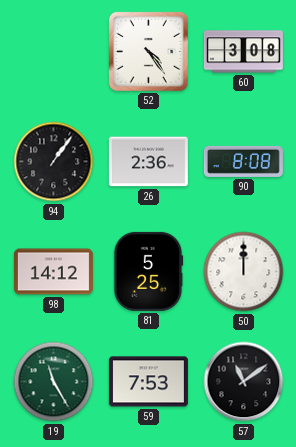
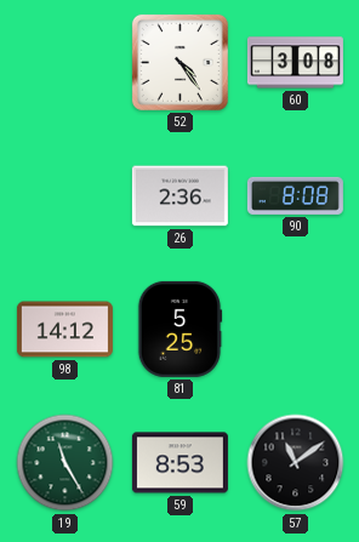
94: 1:06 -> none
50: 12:00 -> none
59: 7:53 -> 8:53
